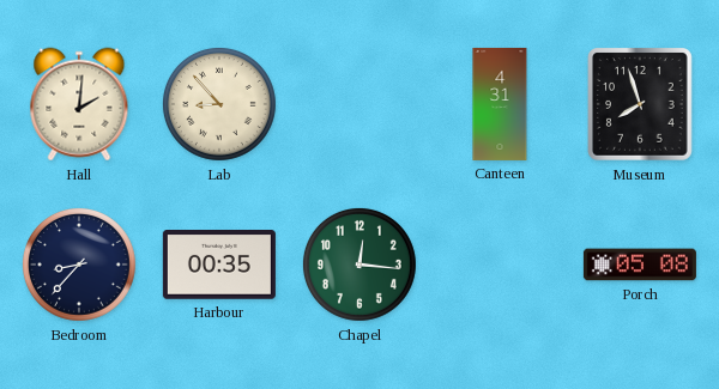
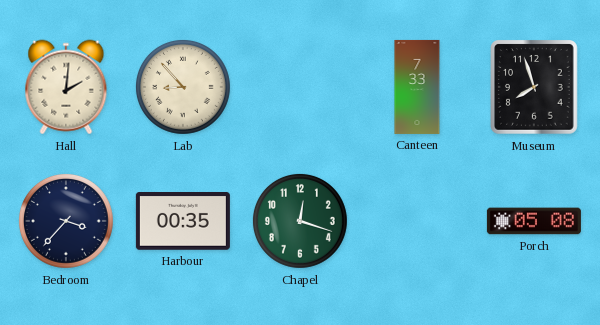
Canteen: 4:31 -> 7:33
Bedroom: 8:37 -> 3:37
Chapel: 12:16 -> 12:18
